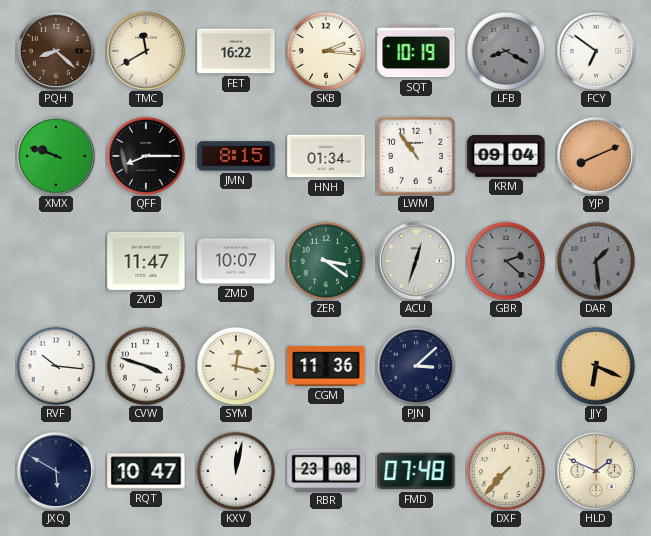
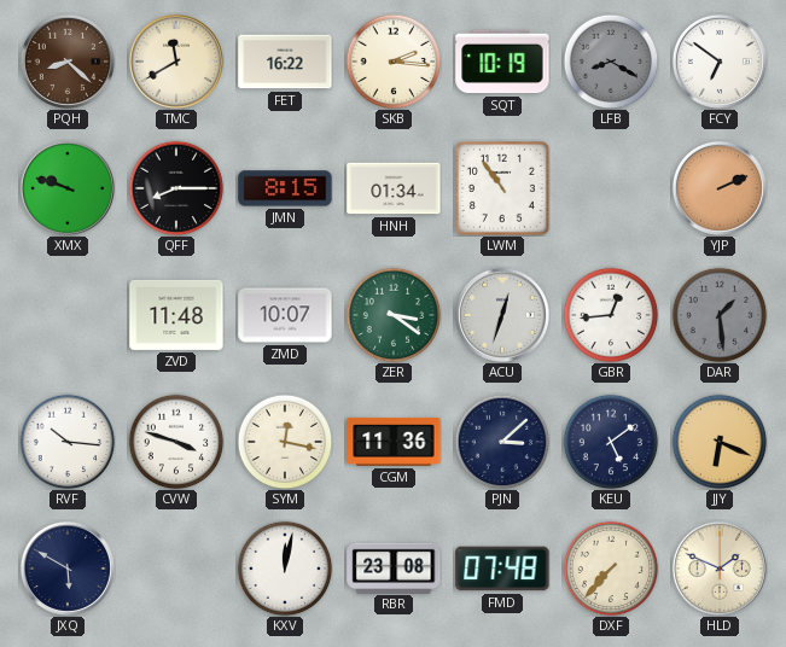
KRM: 09:04 -> none
YJP: 8:11 -> 2:11
ZVD: 11:47 -> 11:48
GBR: 2:22 -> 12:44
GBR dial: grey -> white
KEU: none -> 5:09
RQT: 10:47 -> none
